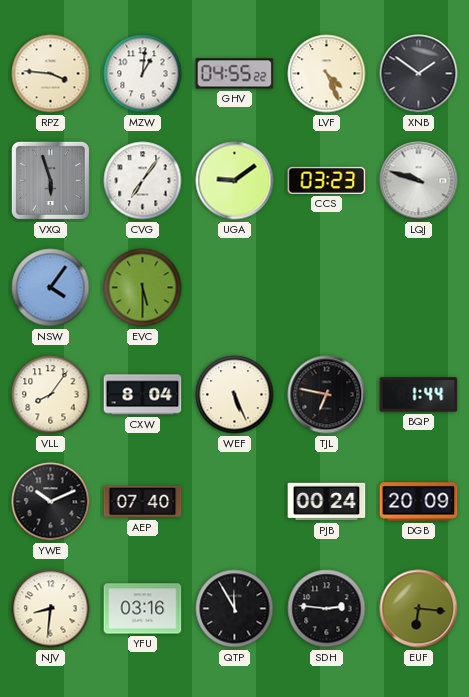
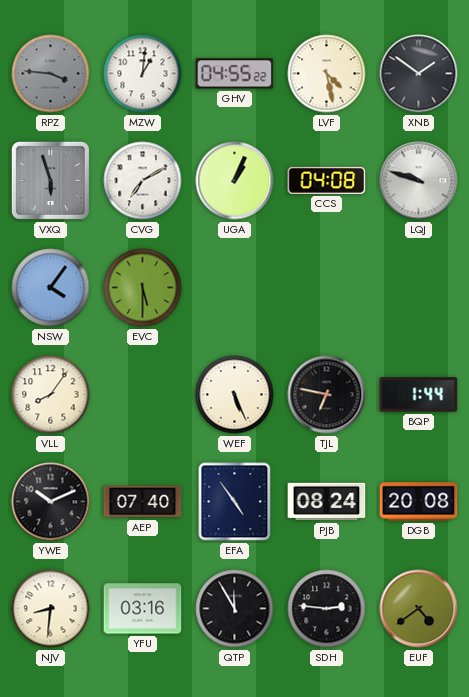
RPZ dial: cream -> grey
LVF: 4:26 -> 4:28
CVG: 7:06 -> 7:10
UGA: 9:09 -> 1:04
CCS: 03:23 -> 04:08
CXW: 8:04 -> none
EFA: none -> 4:54
PJB: 00:24 -> 08:24
DGB: 20:09 -> 20:08
EUF: 6:16 -> 4:39
